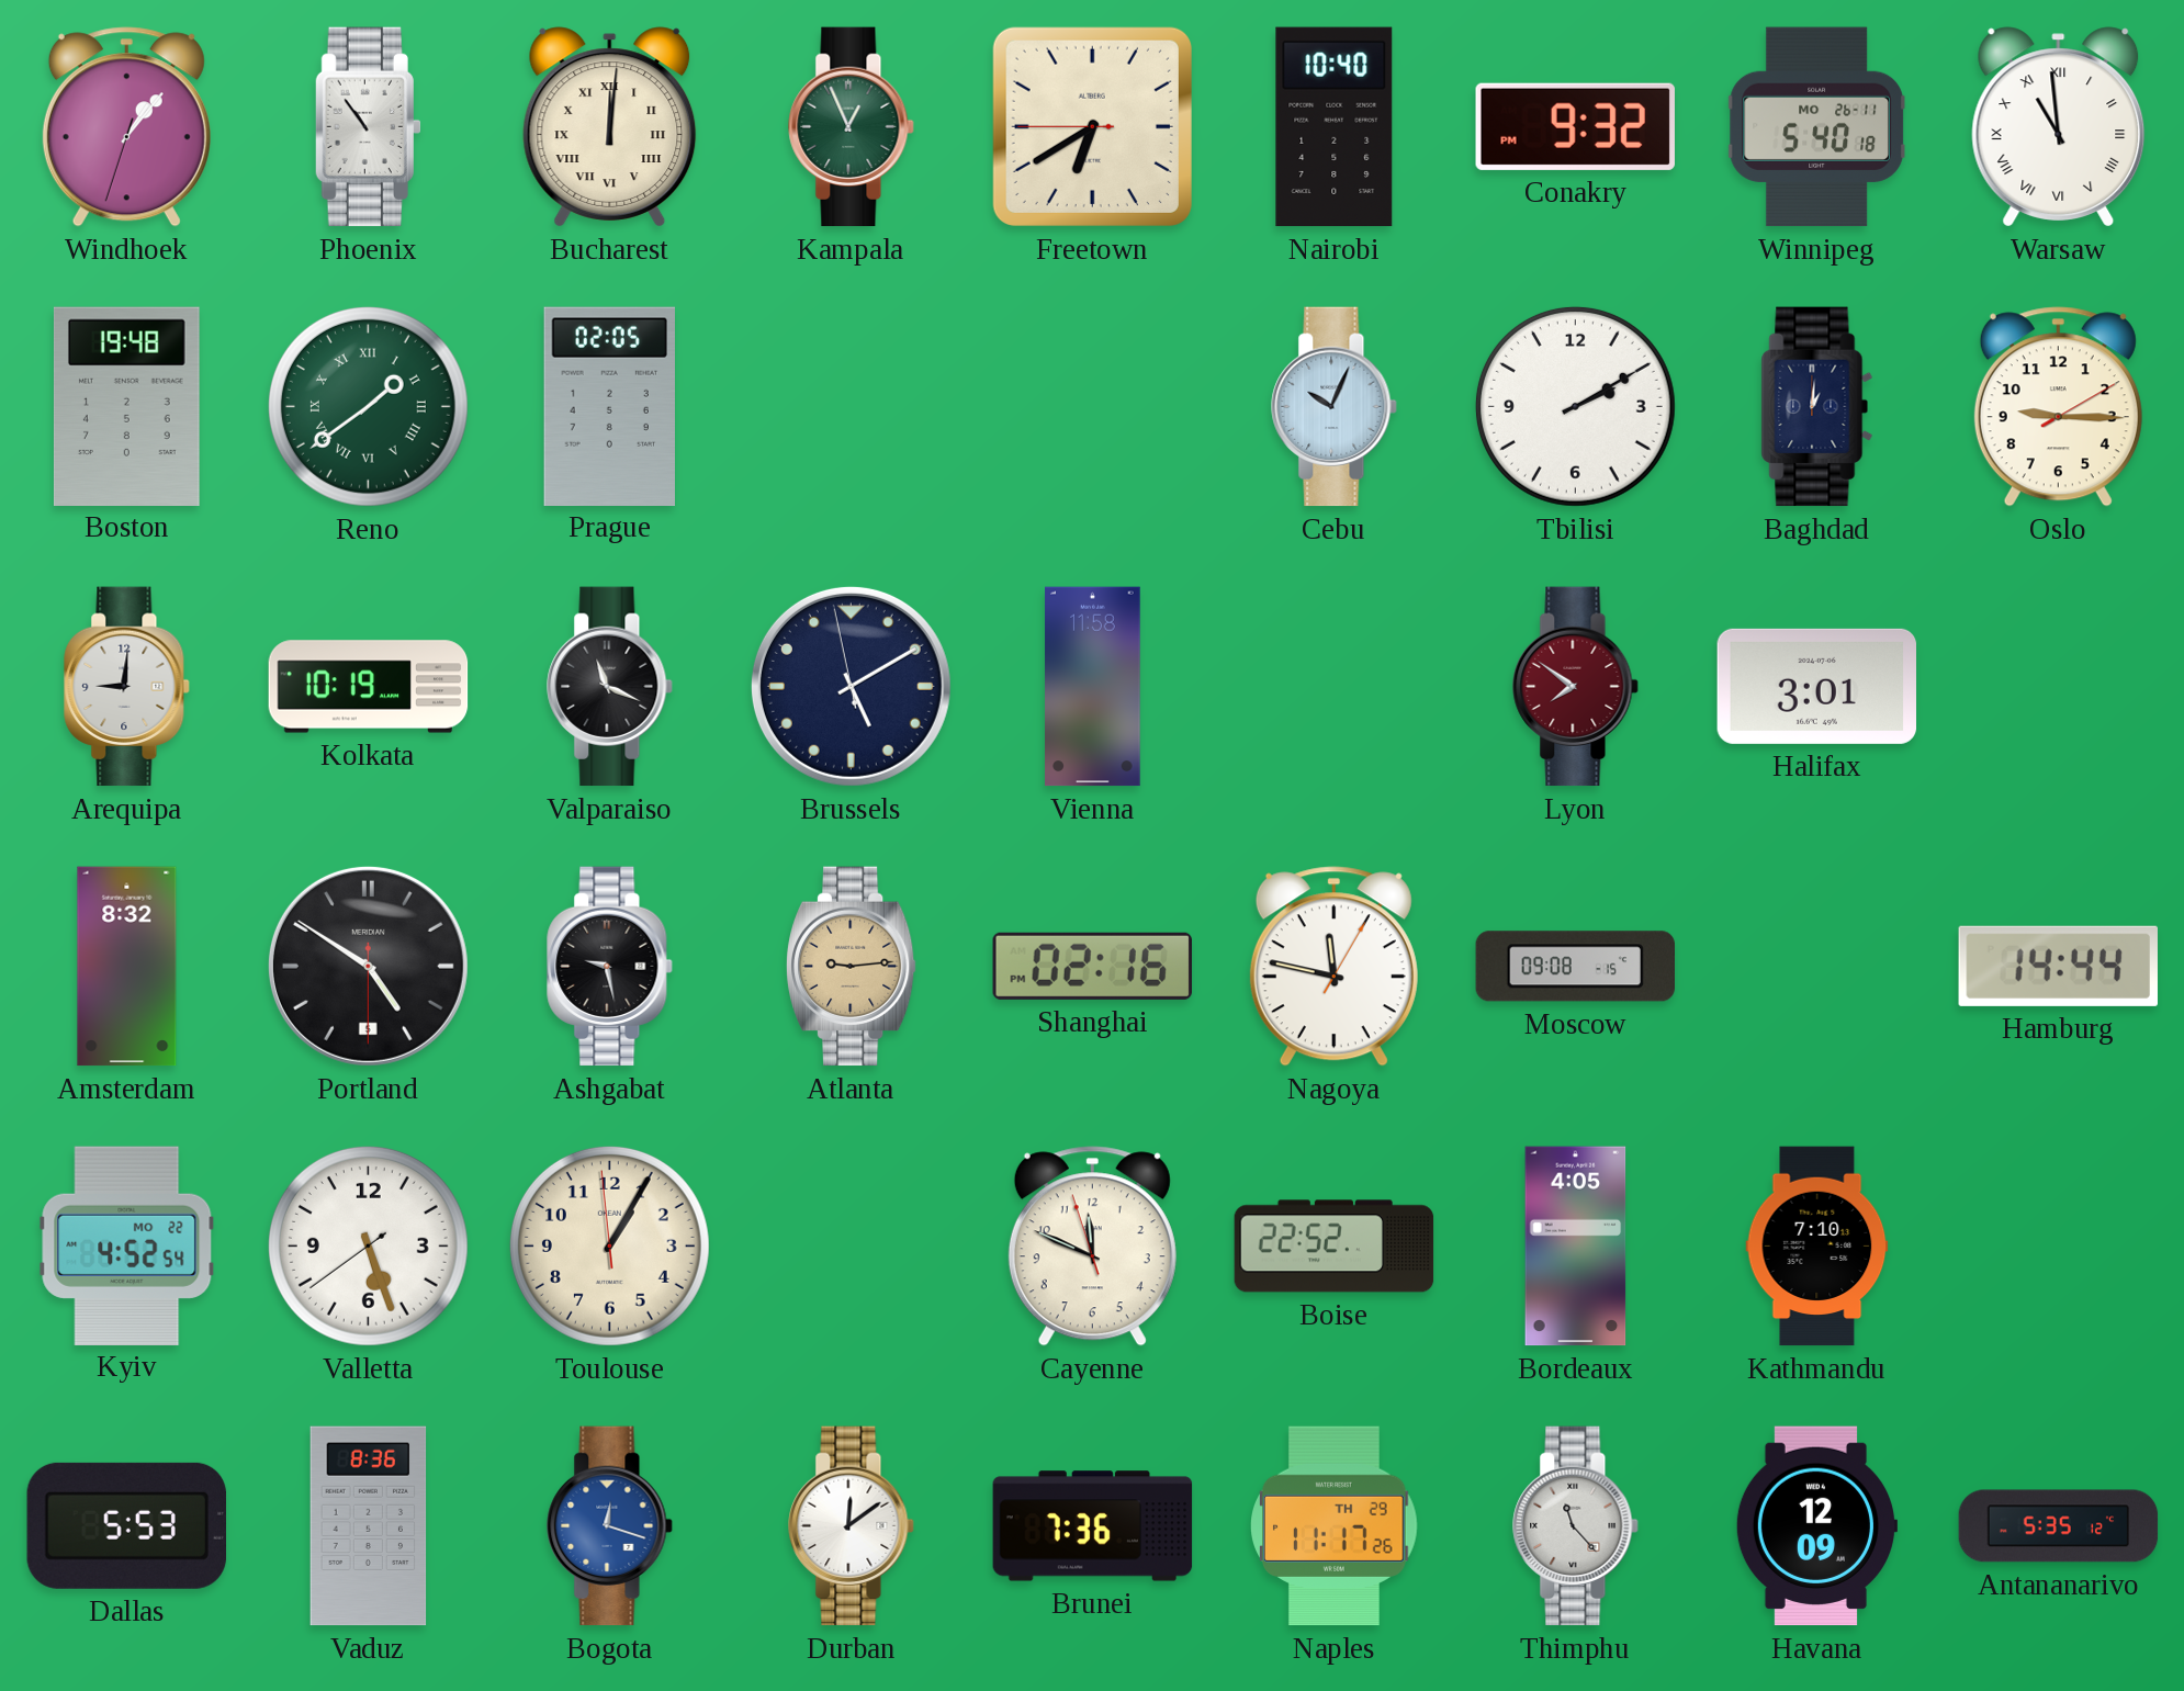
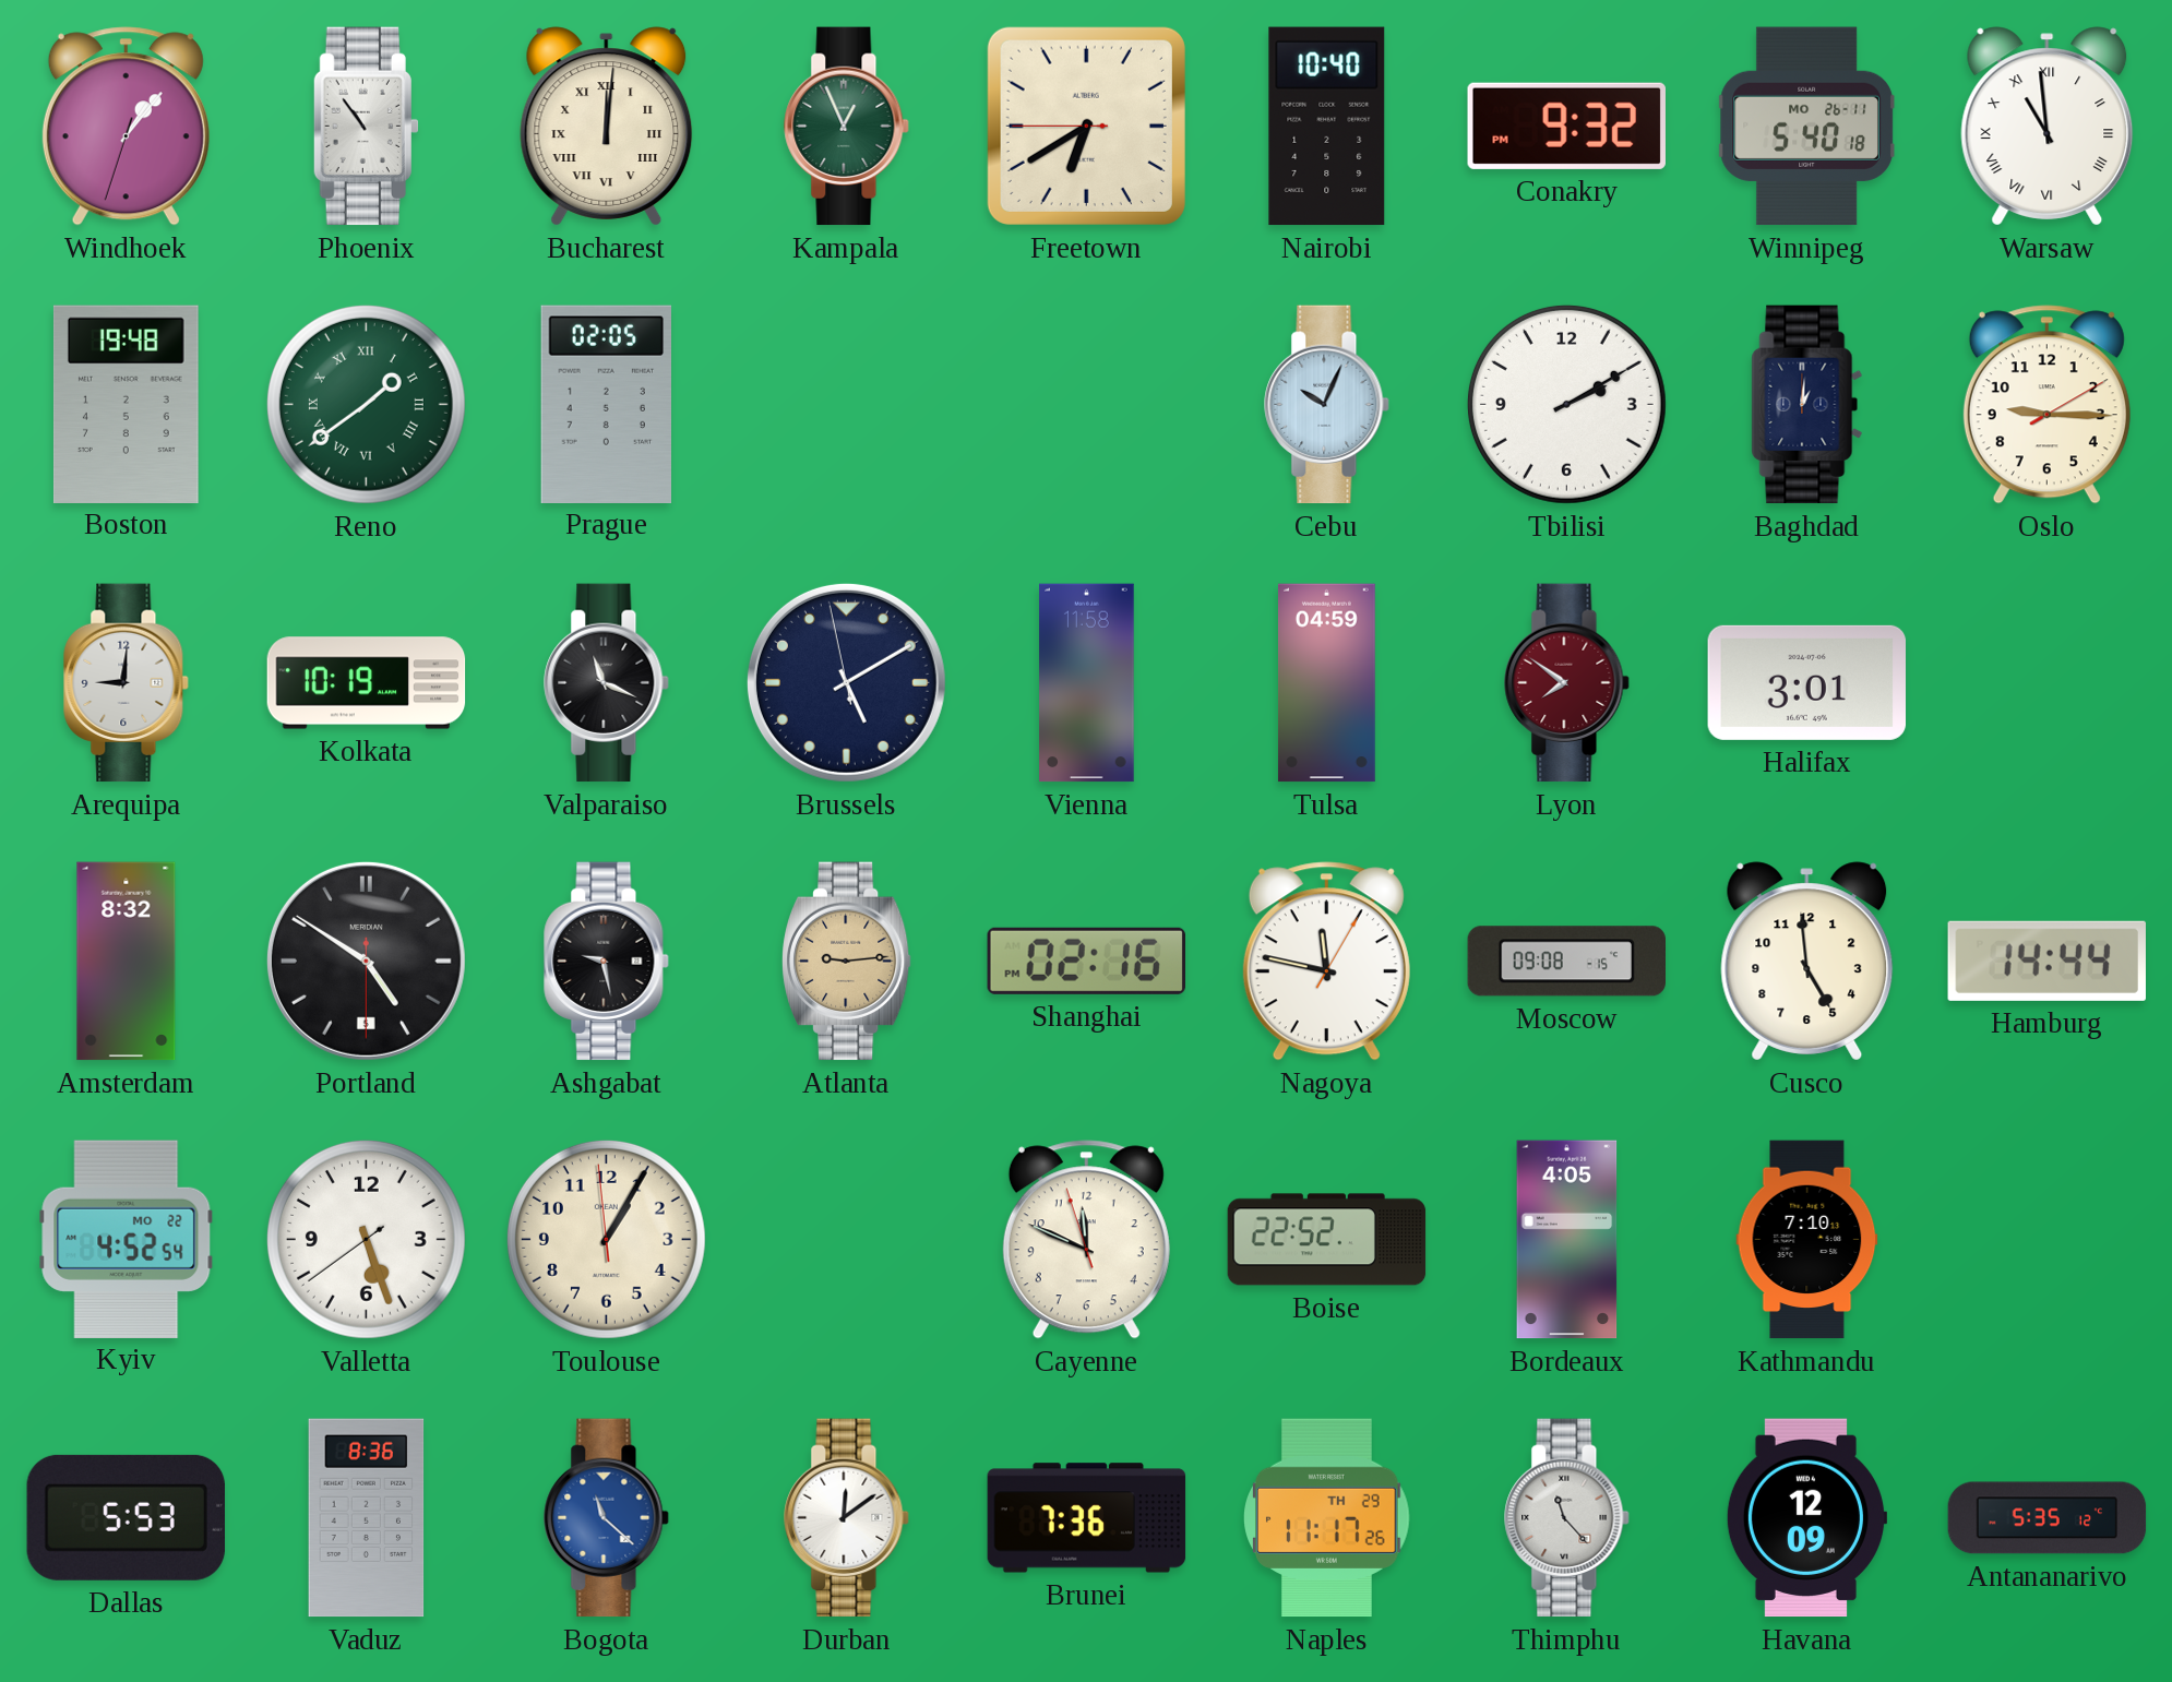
Tulsa: none -> 04:59
Cusco: none -> 4:59
Bogota: 12:18 -> 11:22
